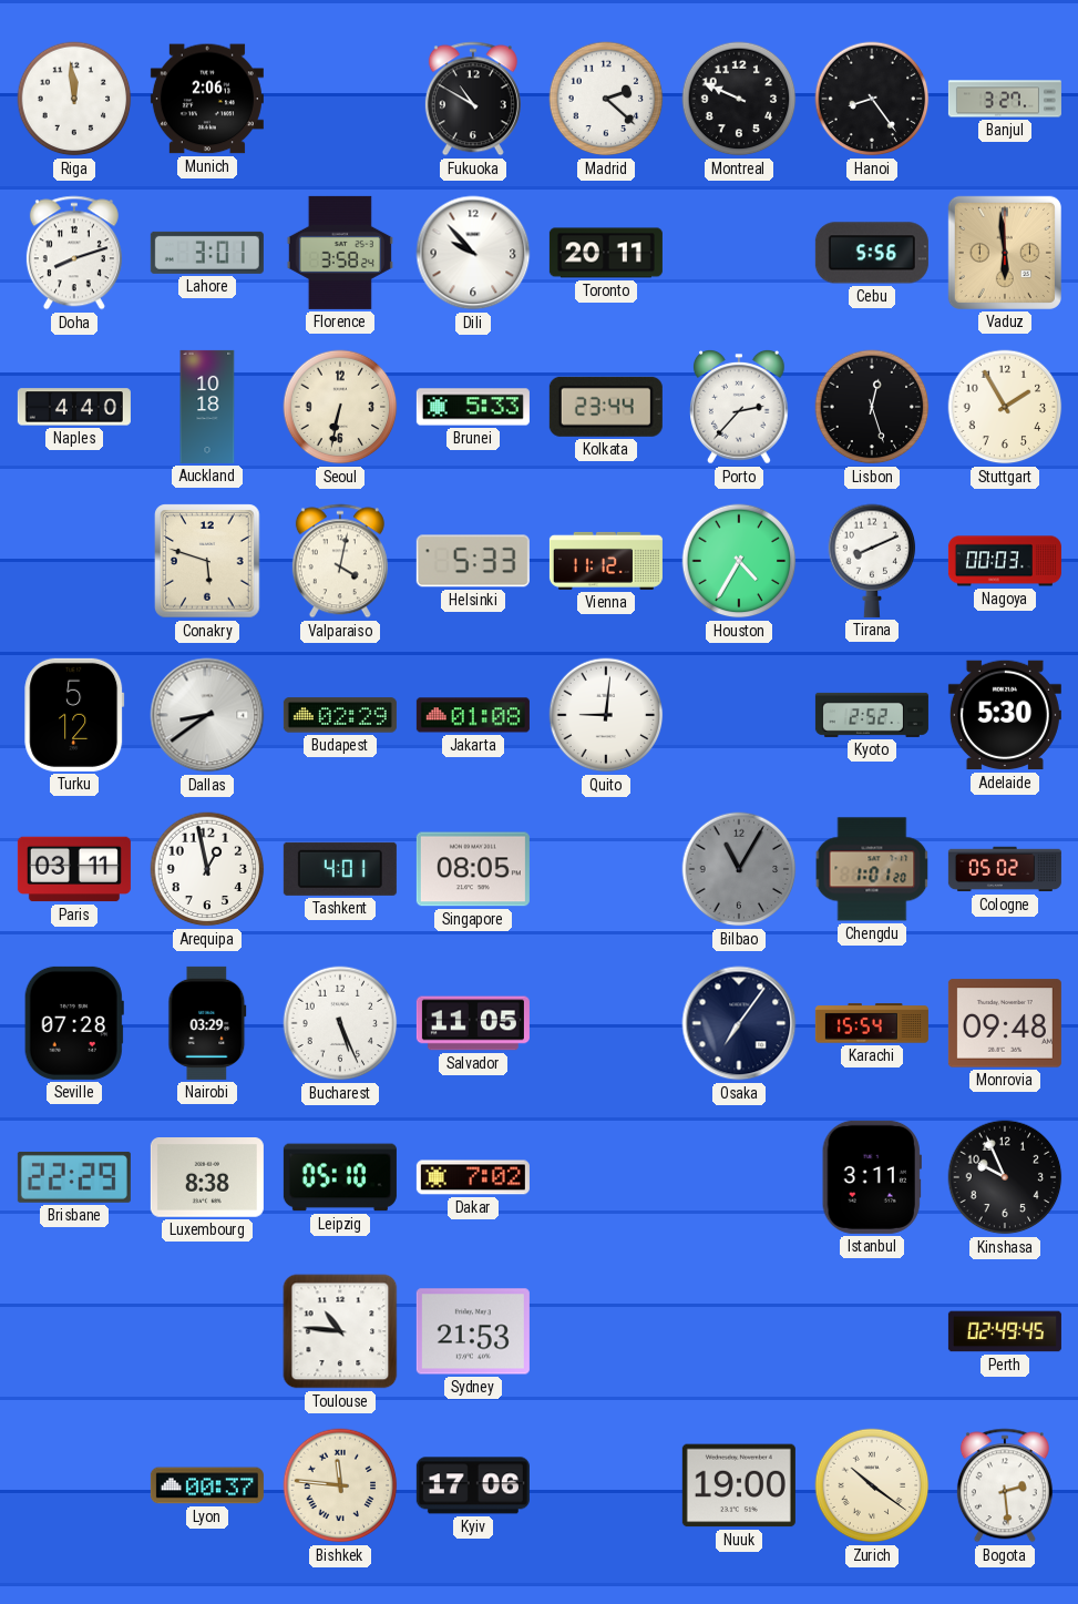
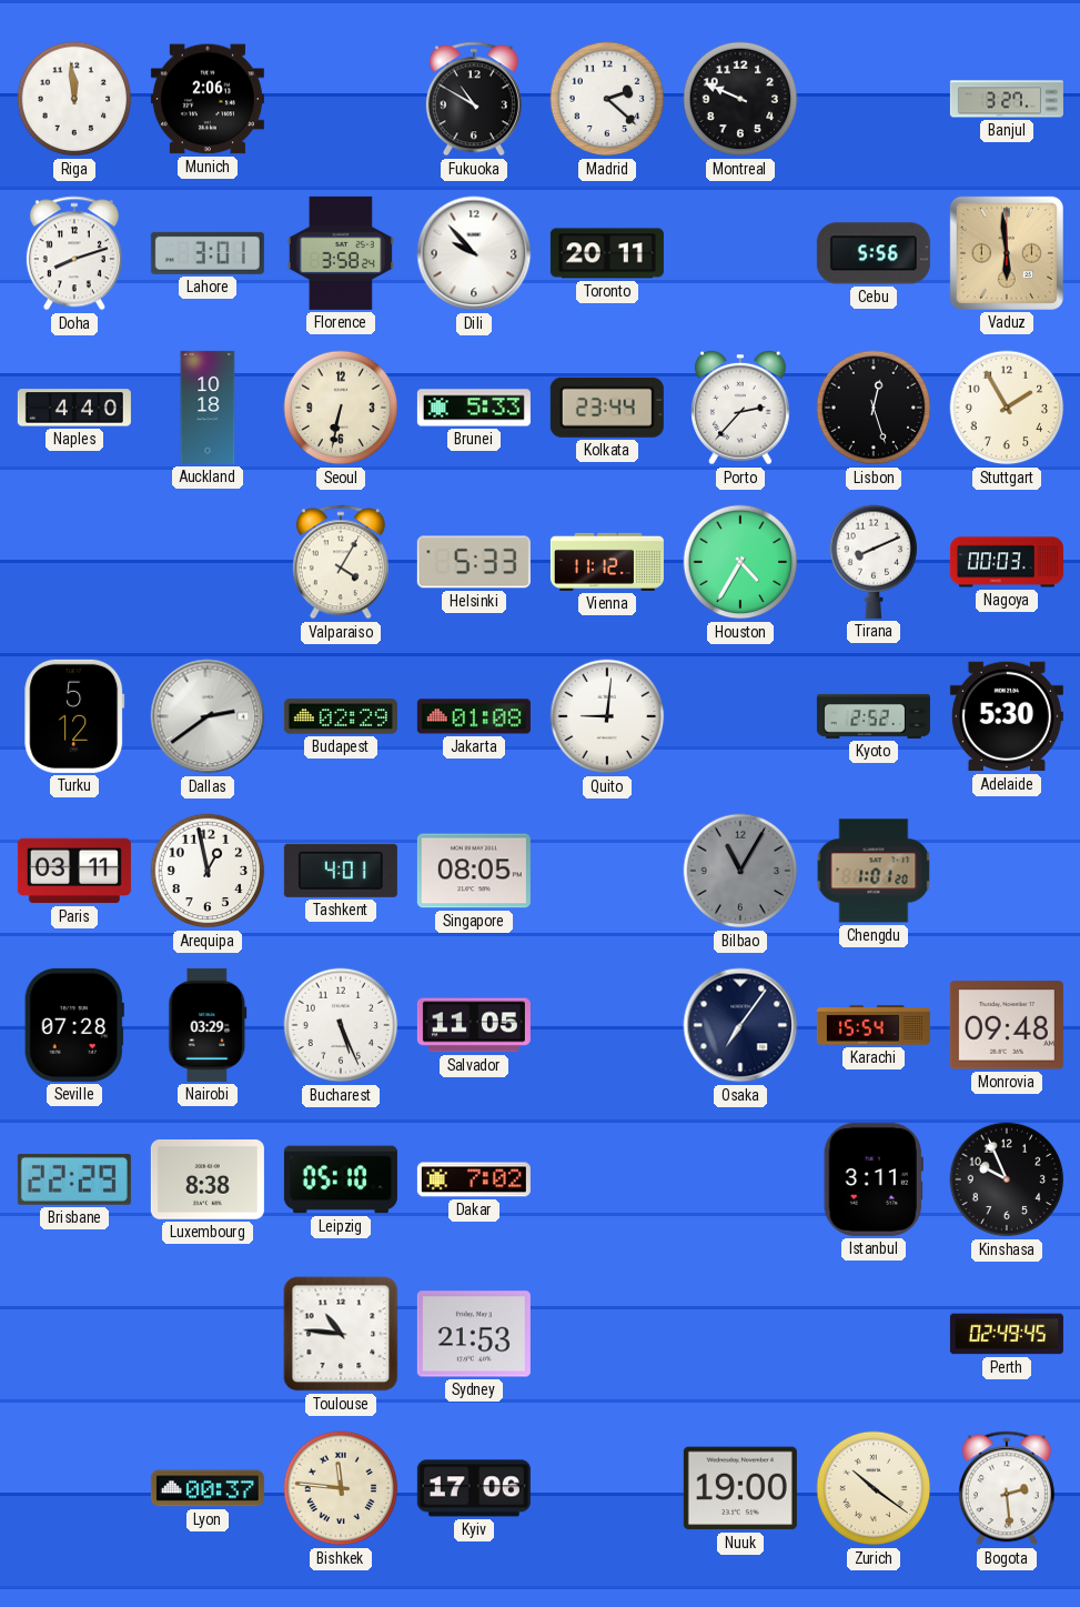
Hanoi: 8:24 -> none
Conakry: 5:48 -> none
Valparaiso: 4:02 -> 4:05
Dallas: 8:39 -> 2:39
Cologne: 05:02 -> none
